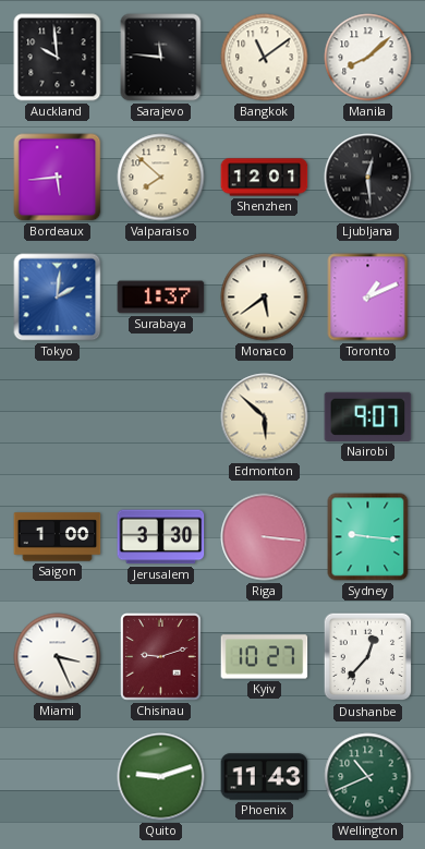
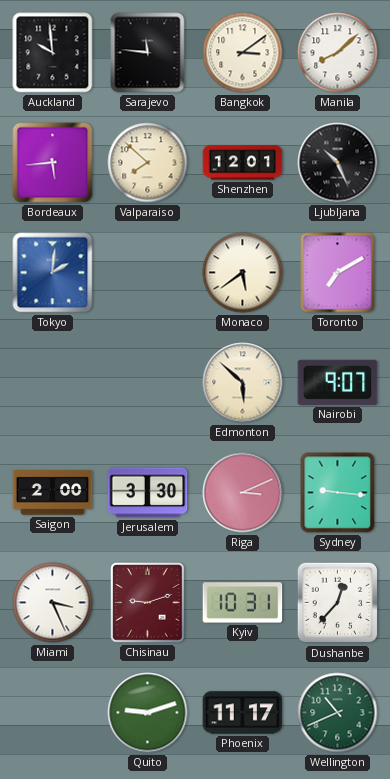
Bangkok: 11:09 -> 3:09
Ljubljana: 12:29 -> 10:26
Surabaya: 1:37 -> none
Toronto: 1:11 -> 7:10
Saigon: 1:00 -> 2:00
Riga: 3:16 -> 3:11
Kyiv: 10:27 -> 10:31
Phoenix: 11:43 -> 11:17
